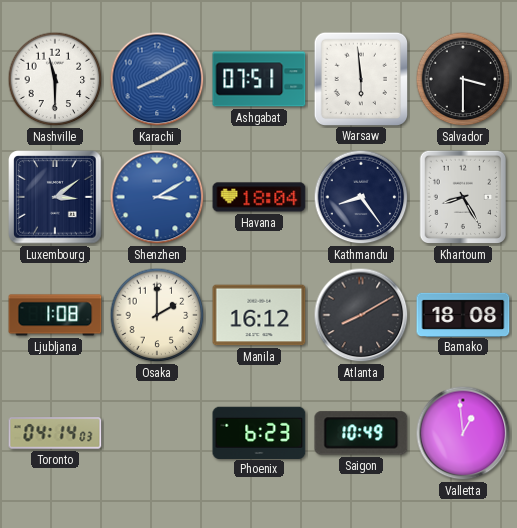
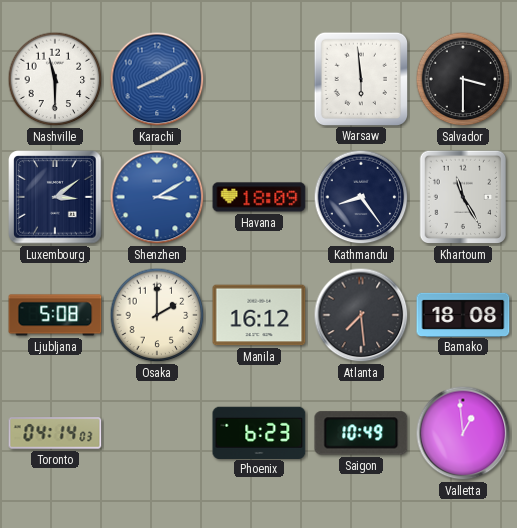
Ashgabat: 07:51 -> none
Havana: 18:04 -> 18:09
Khartoum: 8:25 -> 11:25
Ljubljana: 1:08 -> 5:08
Atlanta: 8:10 -> 7:29
